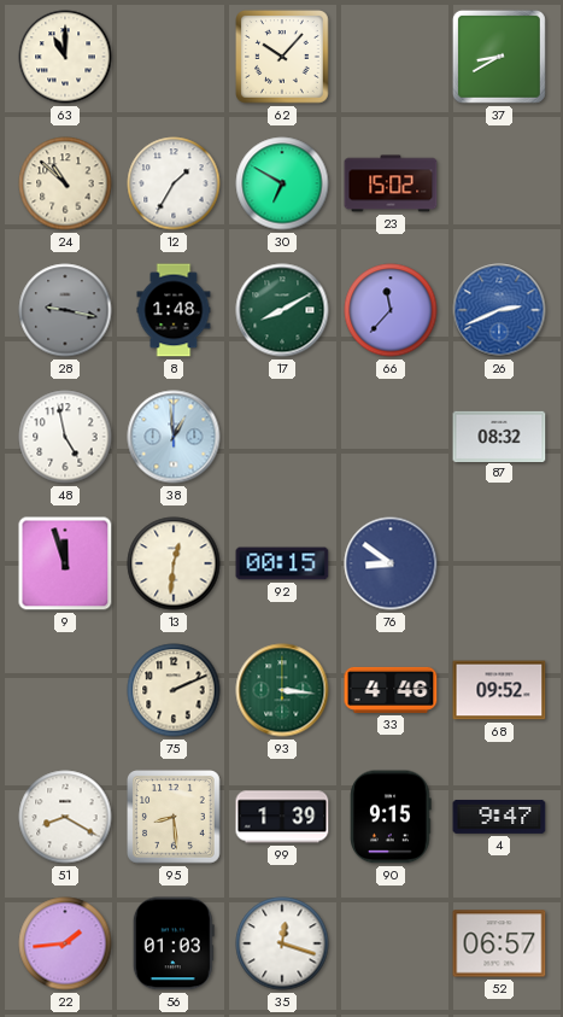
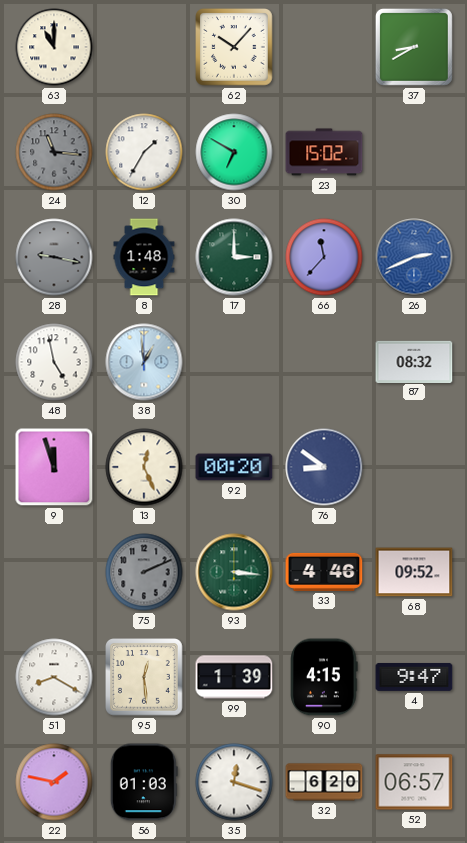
24: 10:52 -> 11:16
24 dial: cream -> grey
17: 8:10 -> 3:00
13: 12:31 -> 12:26
92: 00:15 -> 00:20
75 dial: cream -> grey
95: 8:29 -> 12:29
90: 9:15 -> 4:15
22: 1:44 -> 1:47
32: none -> 6:20
